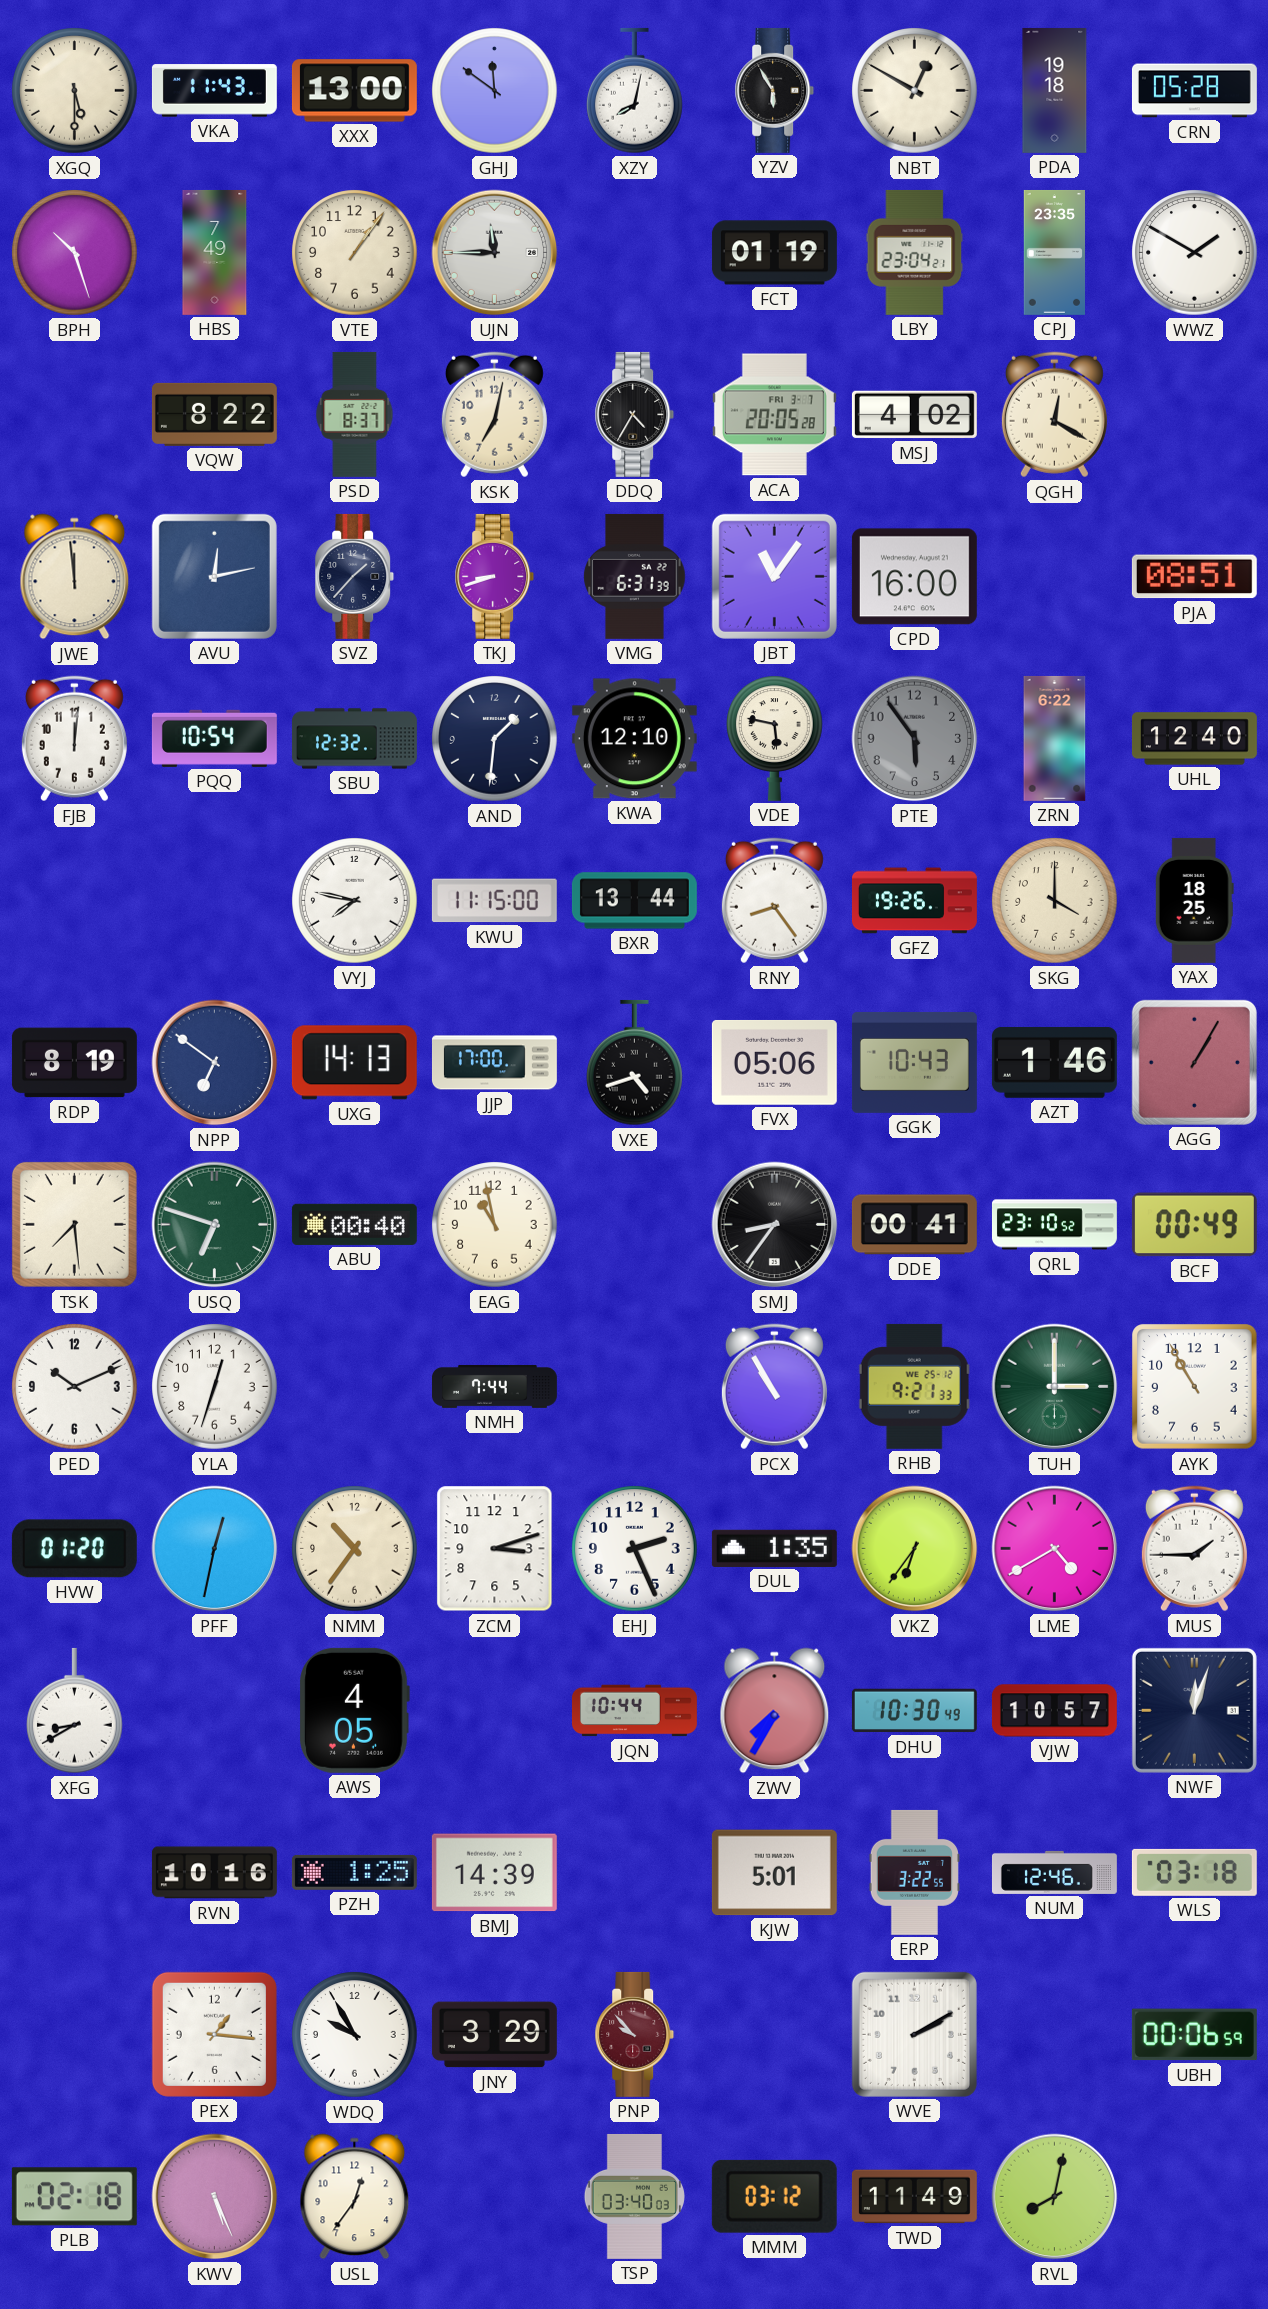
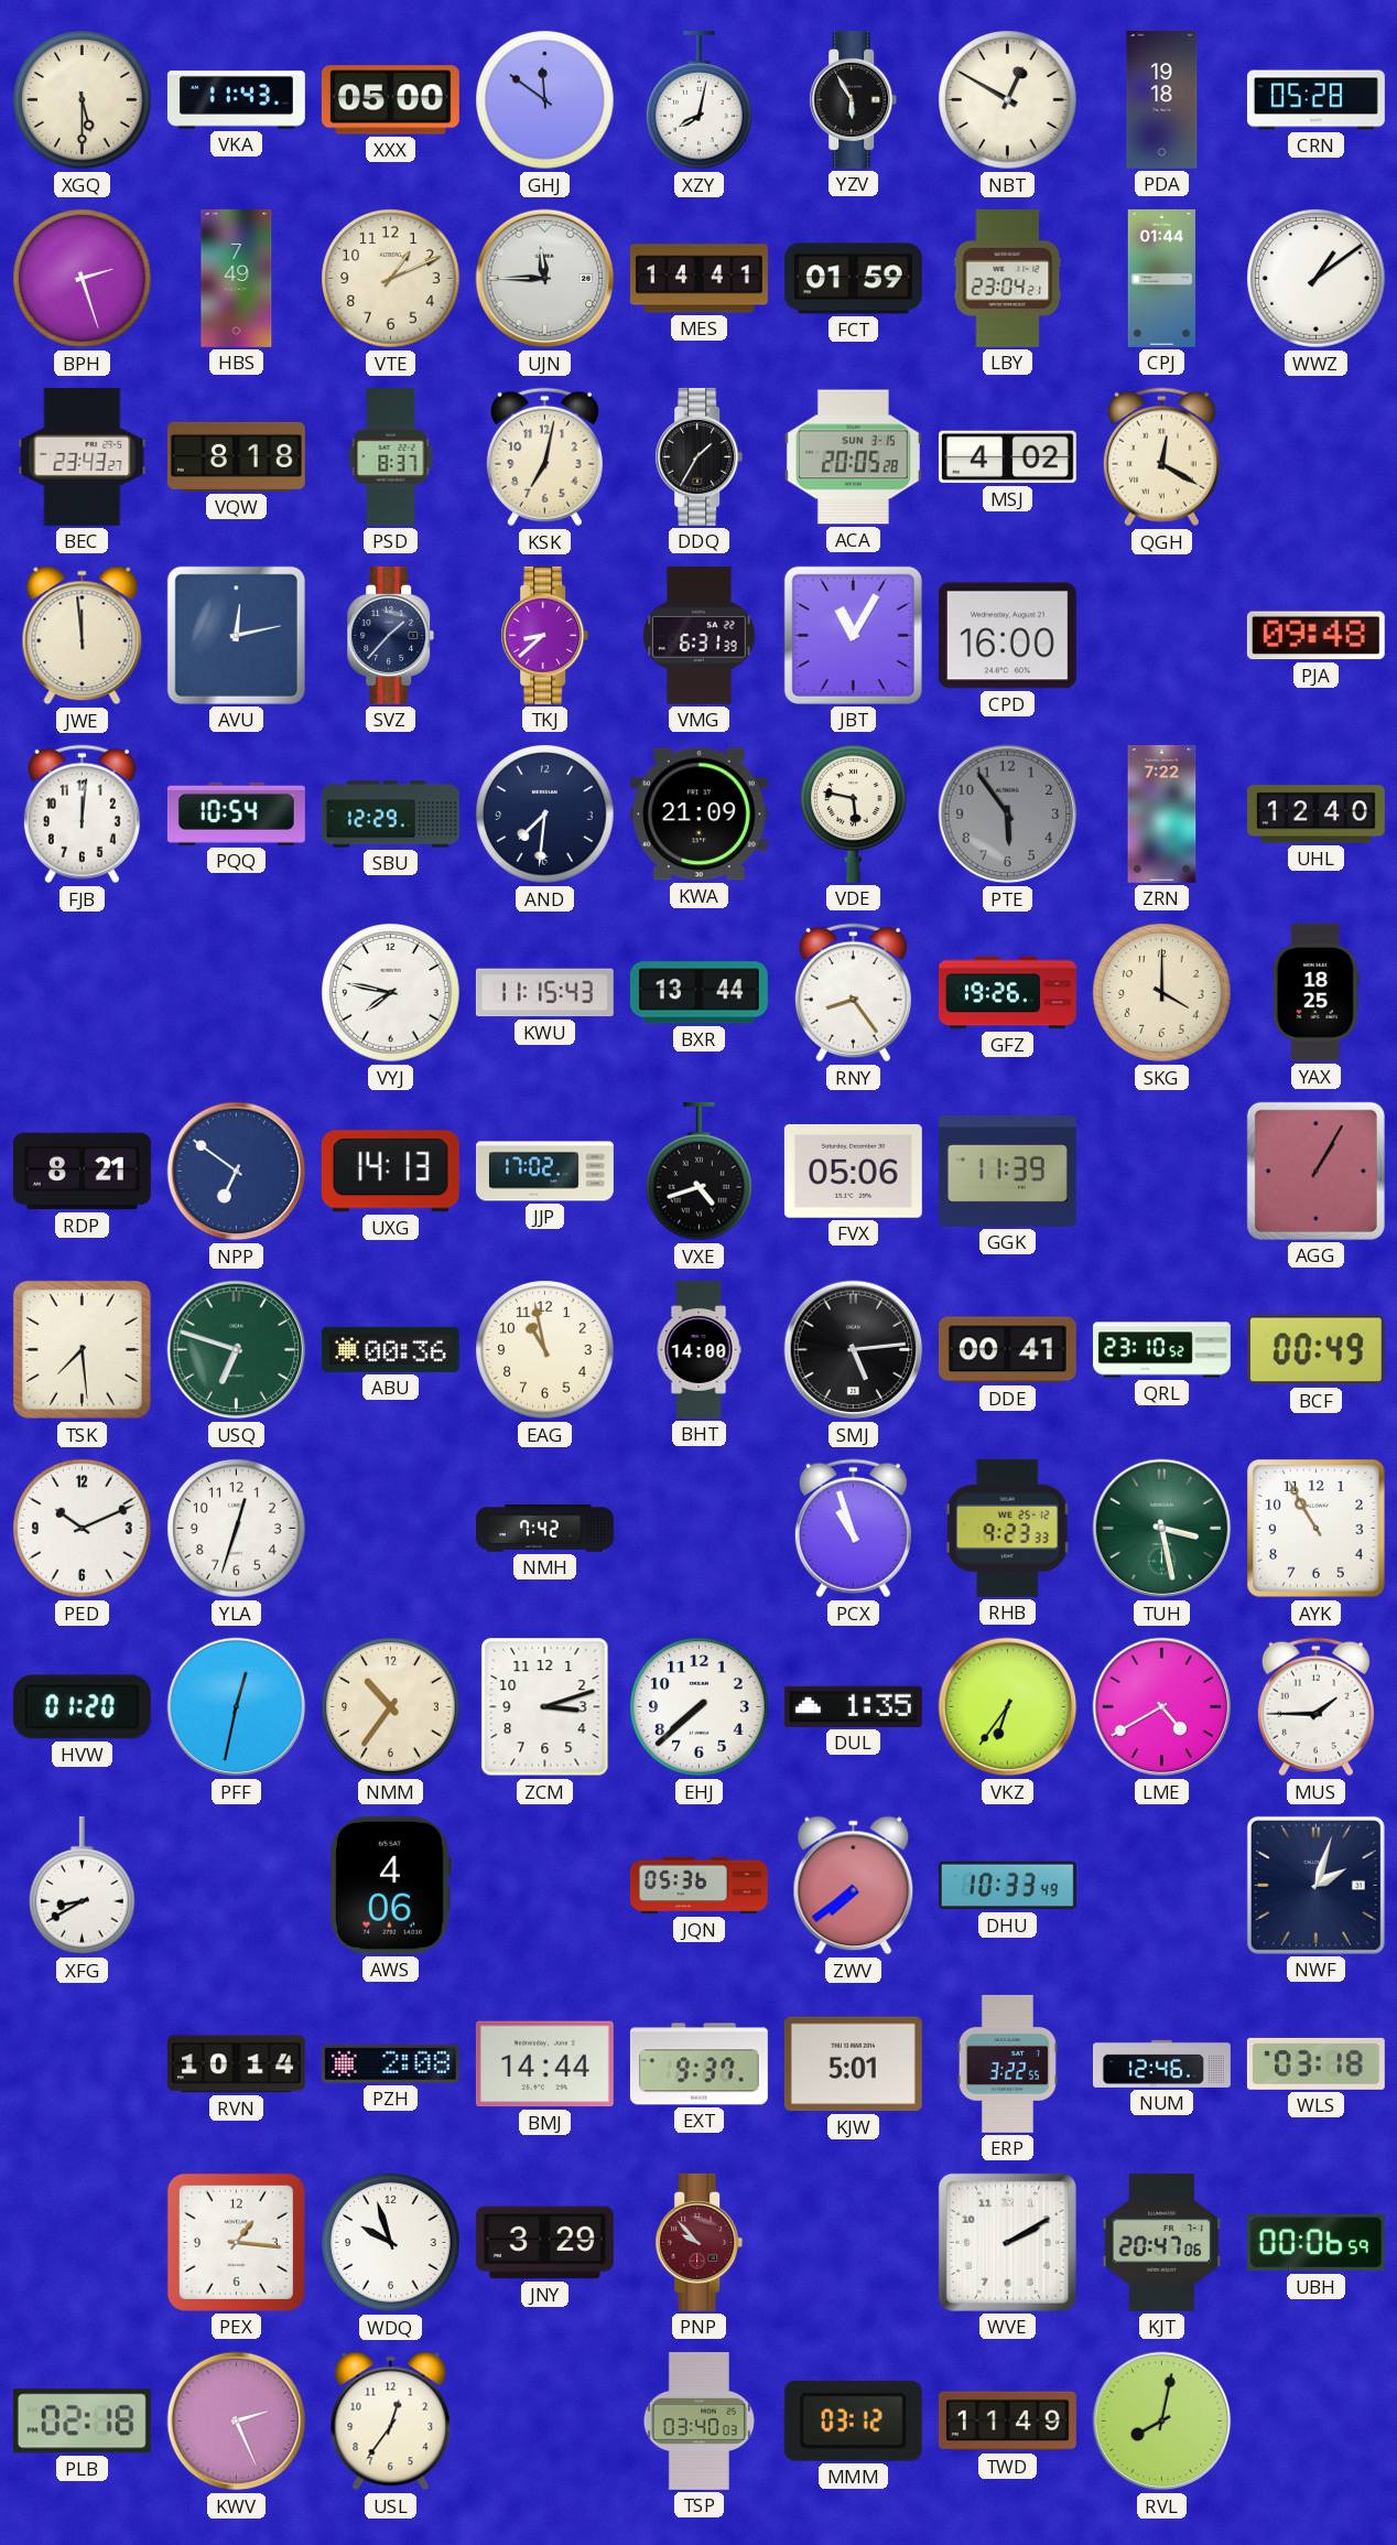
XXX: 13:00 -> 05:00
BPH: 10:27 -> 2:27
VTE: 1:06 -> 1:11
MES: none -> 14:41
FCT: 01:19 -> 01:59
CPJ: 23:35 -> 01:44
WWZ: 1:50 -> 1:09
BEC: none -> 23:43
VQW: 8:22 -> 8:18
DDQ: 4:35 -> 1:35
ACA date: FRI 3-7 -> SUN 3-15
TKJ: 8:42 -> 8:38
JBT: 11:06 -> 11:05
PJA: 08:51 -> 09:48
SBU: 12:32 -> 12:29
AND: 1:31 -> 7:31
KWA: 12:10 -> 21:09
ZRN: 6:22 -> 7:22
KWU: 11:15:00 -> 11:15:43
RDP: 8:19 -> 8:21
JJP: 17:00 -> 17:02
GGK: 10:43 -> 11:39
AZT: 1:46 -> none
ABU: 00:40 -> 00:36
BHT: none -> 14:00
SMJ: 8:36 -> 5:14
NMH: 7:44 -> 7:42
PCX: 10:55 -> 10:57
RHB: 9:21 -> 9:23
TUH: 3:00 -> 3:28
EHJ: 2:26 -> 7:38
AWS: 4:05 -> 4:06
JQN: 10:44 -> 05:36
ZWV: 7:35 -> 7:39
DHU: 10:30 -> 10:33
VJW: 10:57 -> none
NWF: 12:03 -> 2:03
RVN: 10:16 -> 10:14
PZH: 1:25 -> 2:08
BMJ: 14:39 -> 14:44
EXT: none -> 9:37
WDQ: 9:55 -> 9:57
KJT: none -> 20:47
KWV: 5:26 -> 2:26
